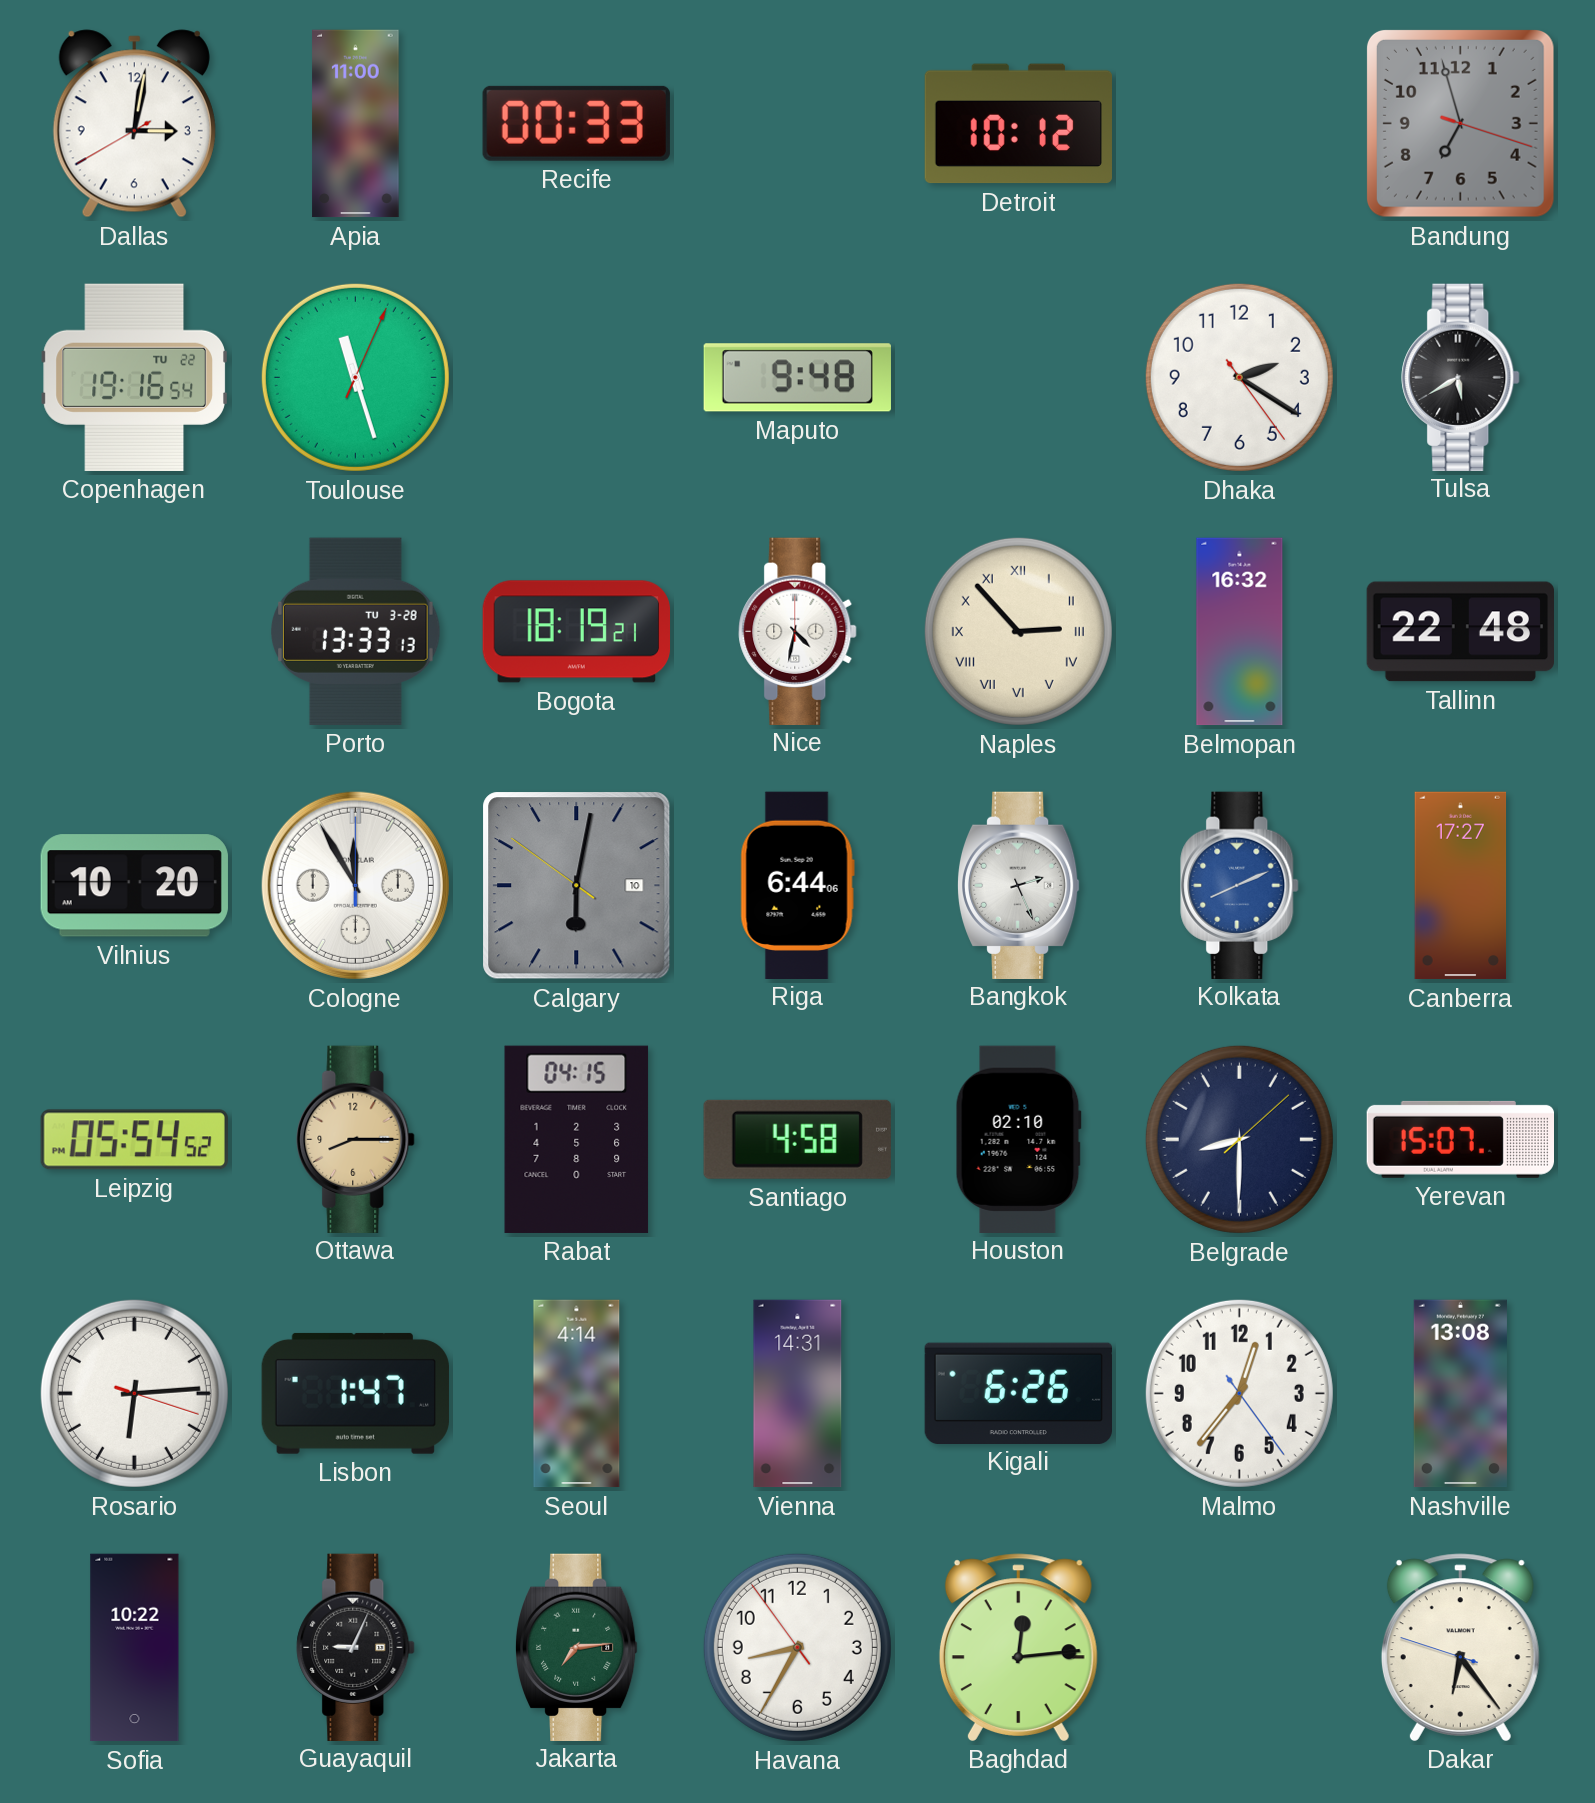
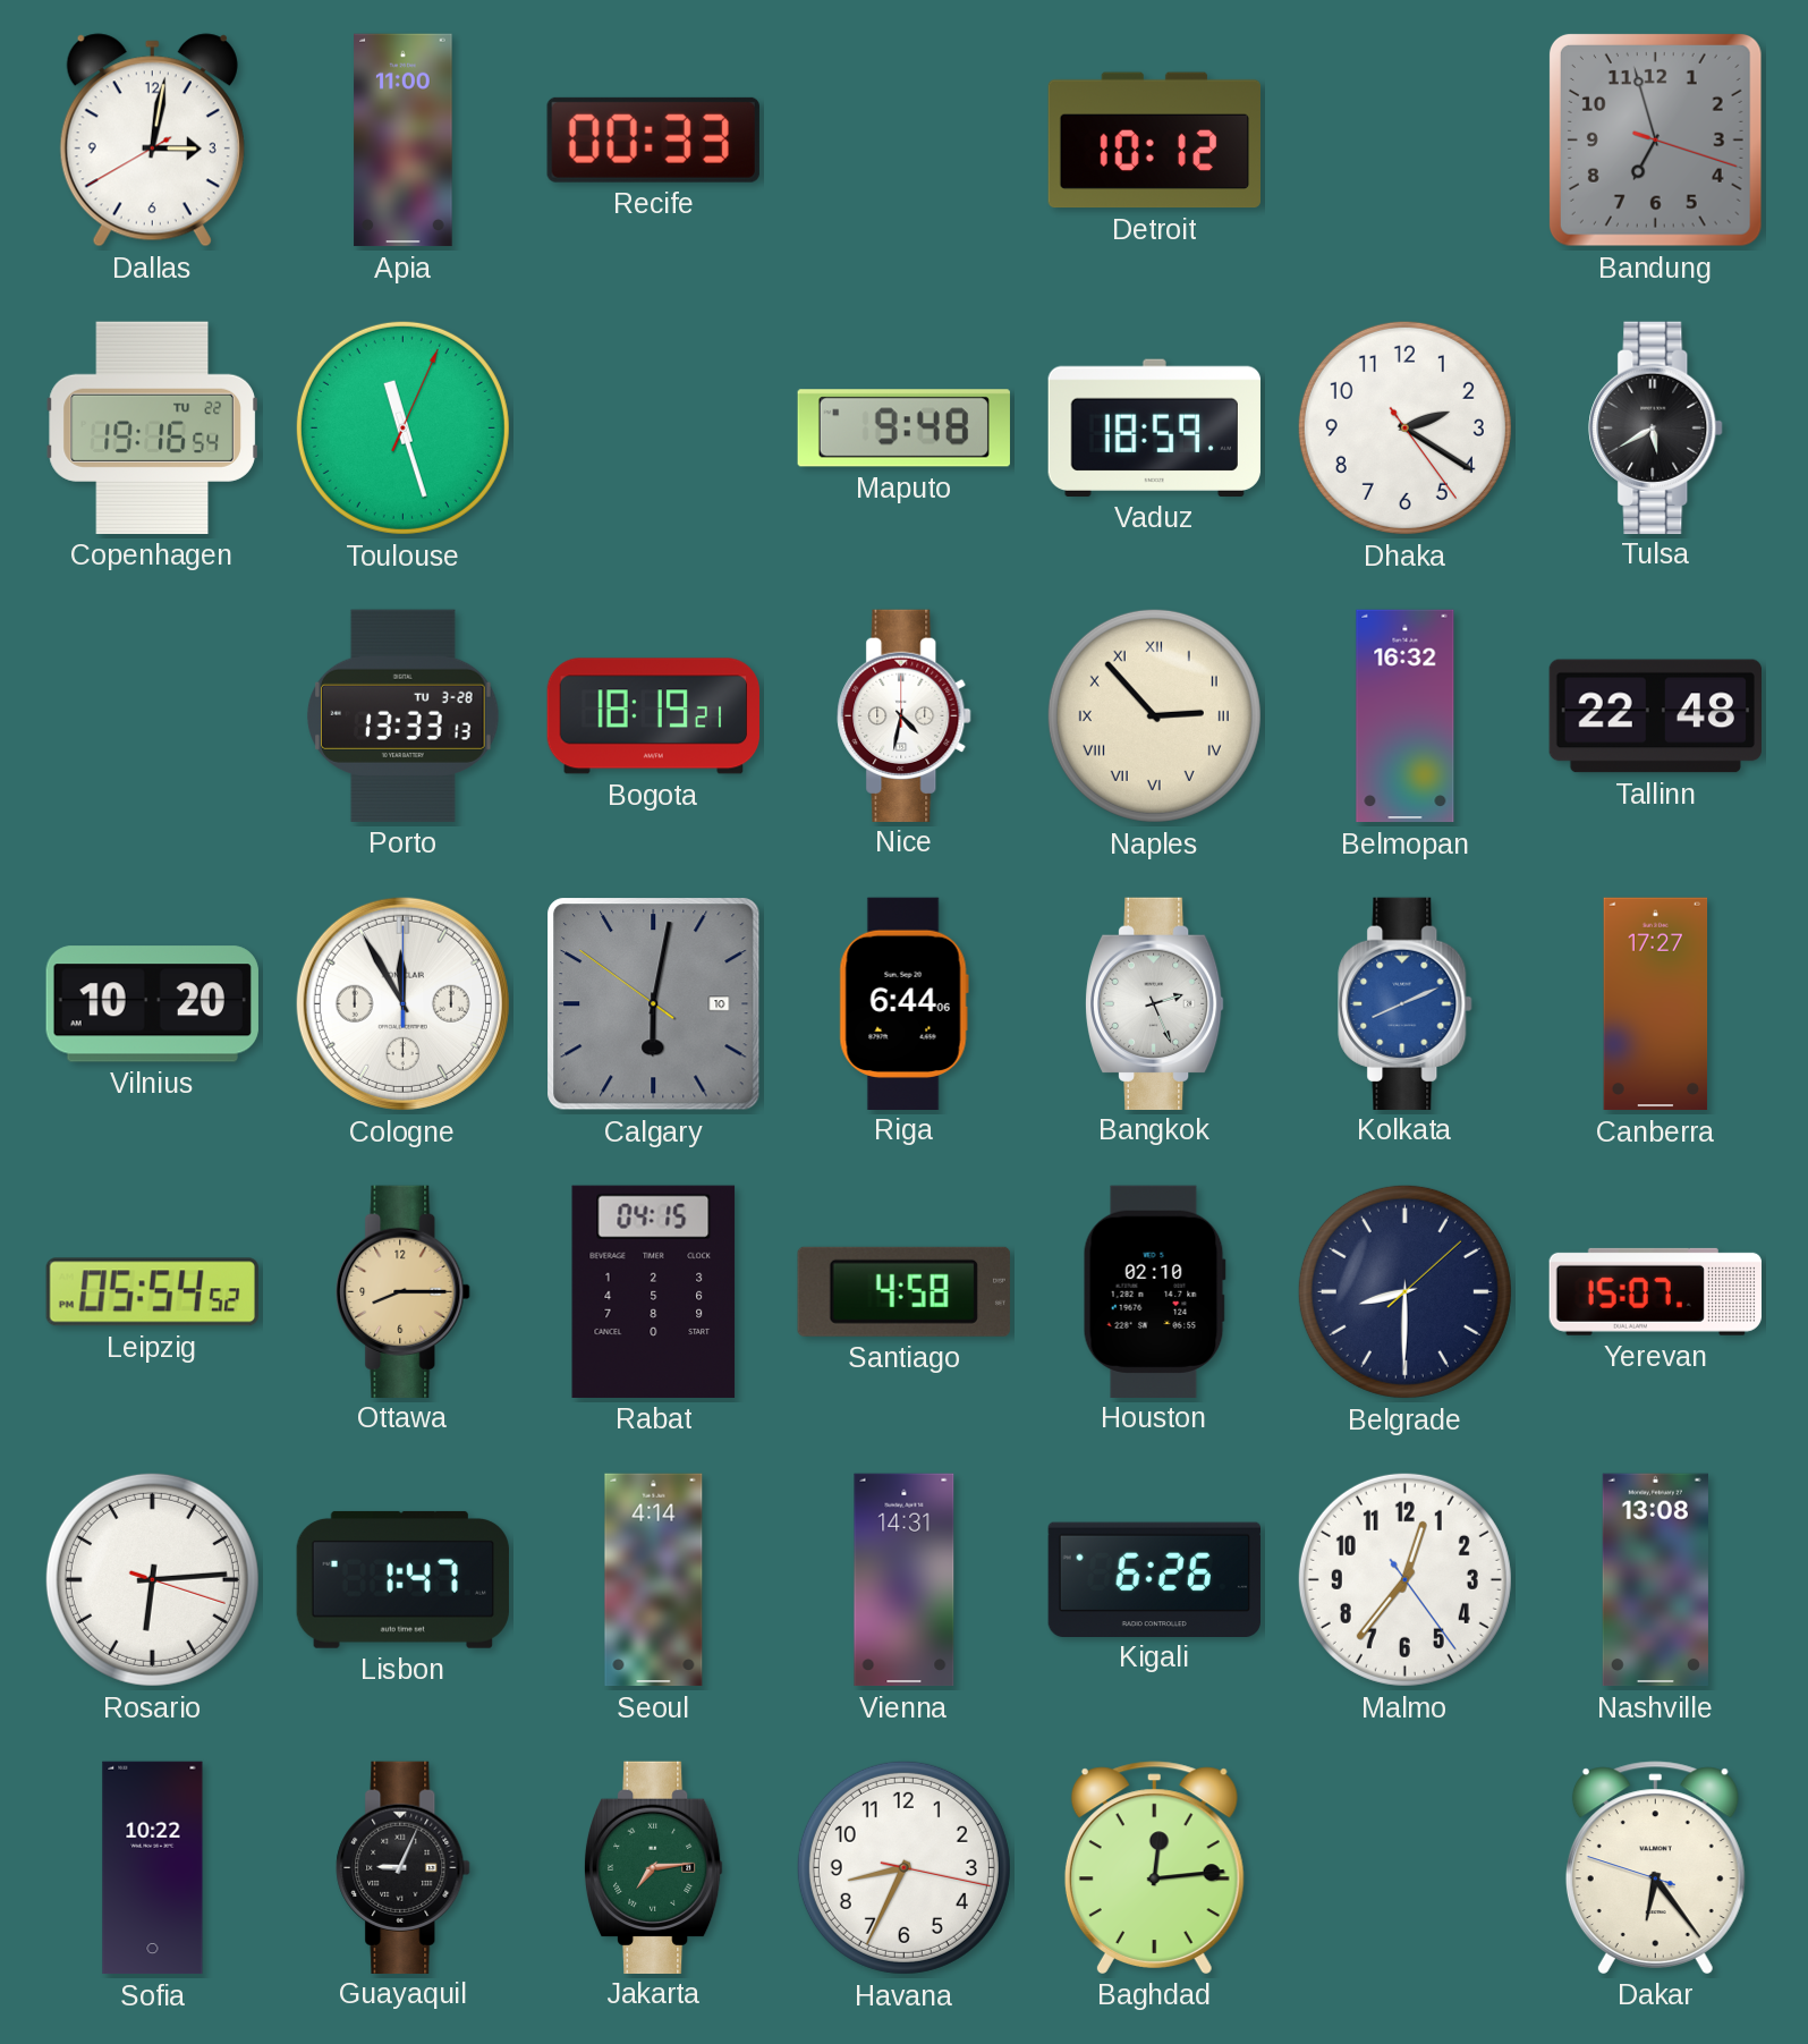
Vaduz: none -> 18:59
Havana: 8:34:54 -> 8:34:17
